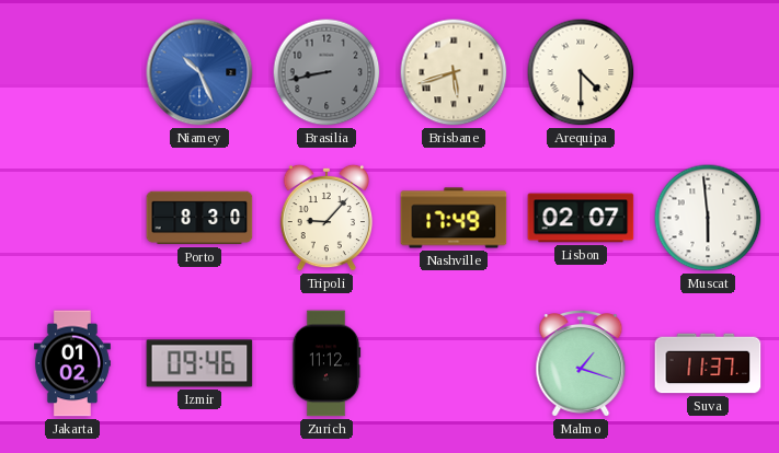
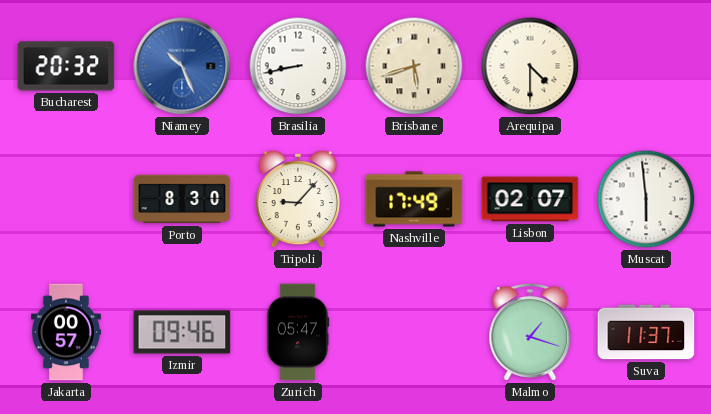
Bucharest: none -> 20:32
Brasilia dial: grey -> white
Jakarta: 01:02 -> 00:57
Zurich: 11:12 -> 05:47
